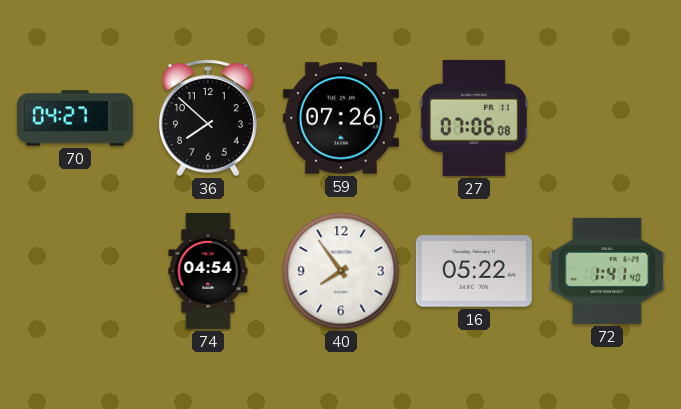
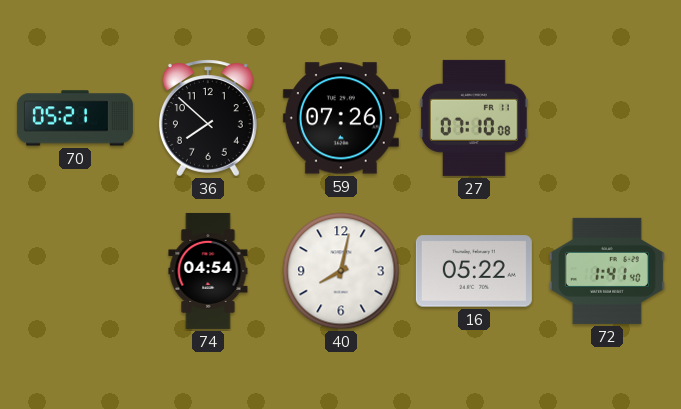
70: 04:27 -> 05:21
27: 07:06 -> 07:10
40: 7:54 -> 8:02
